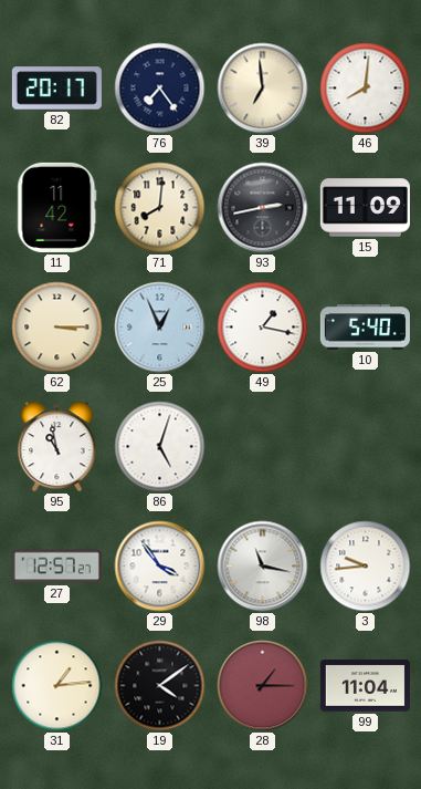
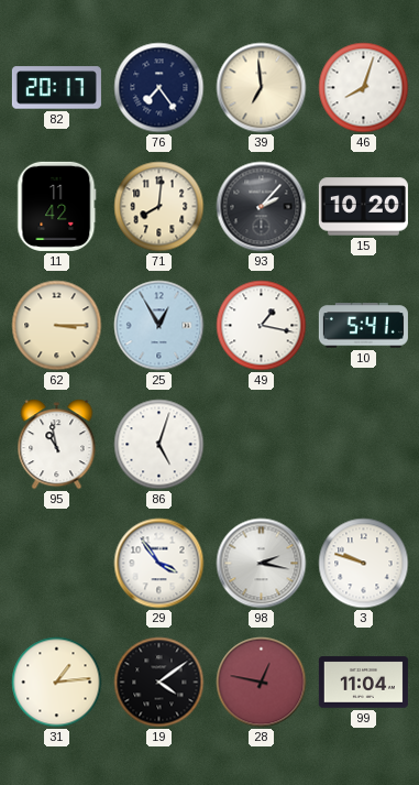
46: 8:01 -> 8:03
93: 2:43 -> 2:07
15: 11:09 -> 10:20
25: 12:56 -> 12:55
10: 5:40 -> 5:41
27: 12:57 -> none
98: 11:17 -> 2:17
3: 9:44 -> 9:48
28: 1:15 -> 12:47
